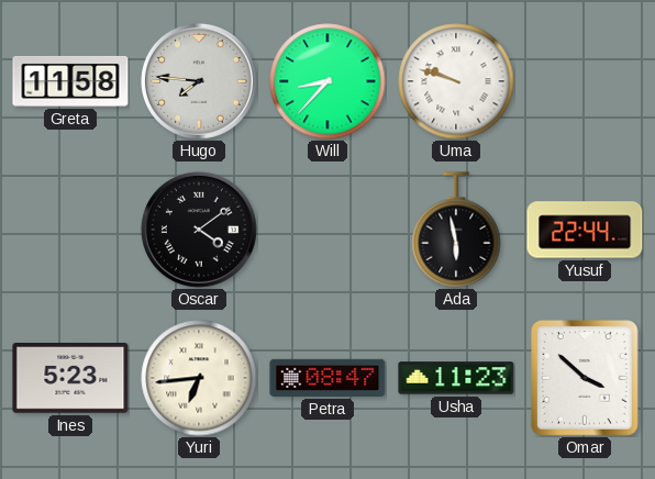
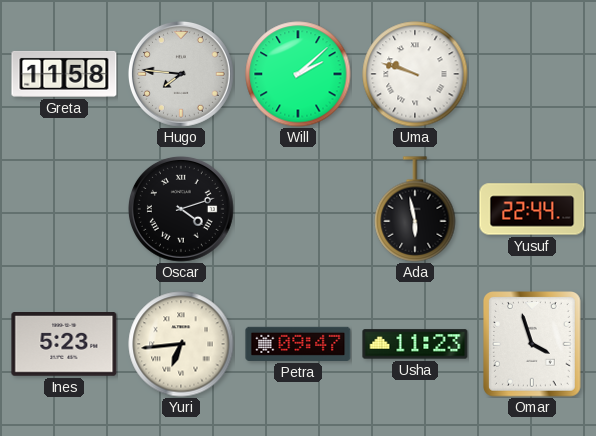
Will: 8:37 -> 2:08
Oscar: 4:09 -> 4:12
Petra: 08:47 -> 09:47
Omar: 3:52 -> 3:57
